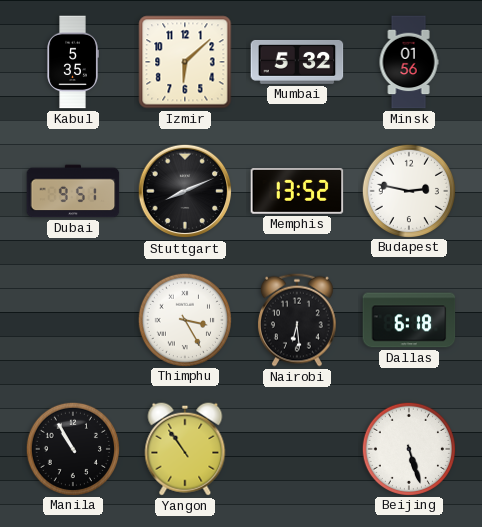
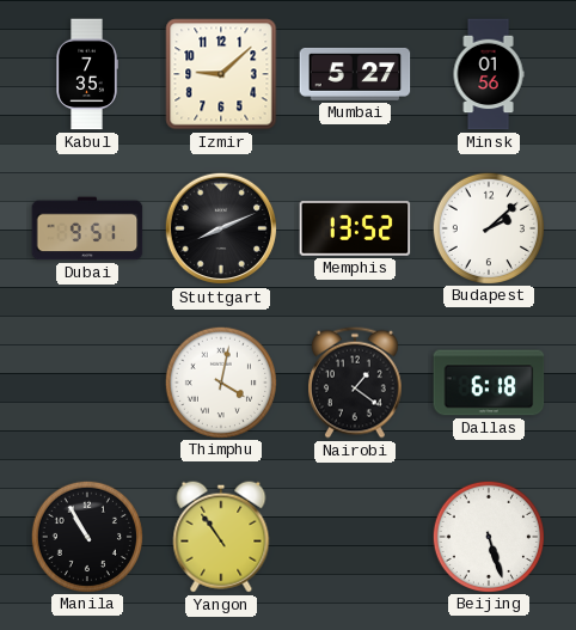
Kabul: 5:35 -> 7:35
Izmir: 6:08 -> 9:08
Mumbai: 5:32 -> 5:27
Budapest: 2:47 -> 2:08
Thimphu: 3:25 -> 4:02
Nairobi: 6:29 -> 1:21
